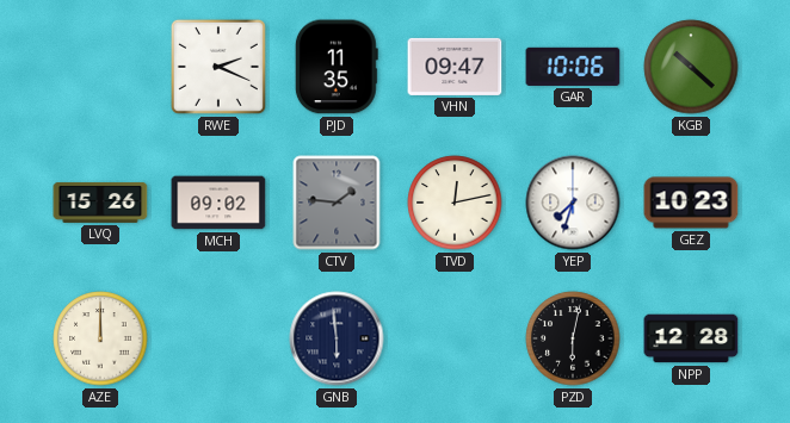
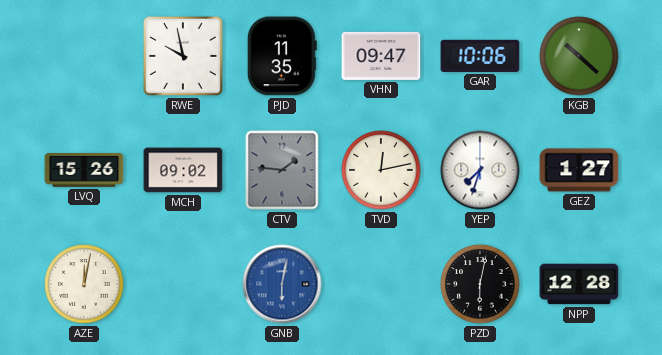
RWE: 2:19 -> 9:58
GEZ: 10:23 -> 1:27
AZE: 12:00 -> 12:02
GNB: 5:59 -> 6:02
GNB dial: navy -> blue
